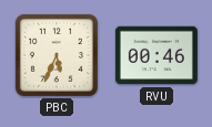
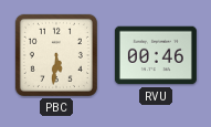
PBC: 5:34 -> 5:31
